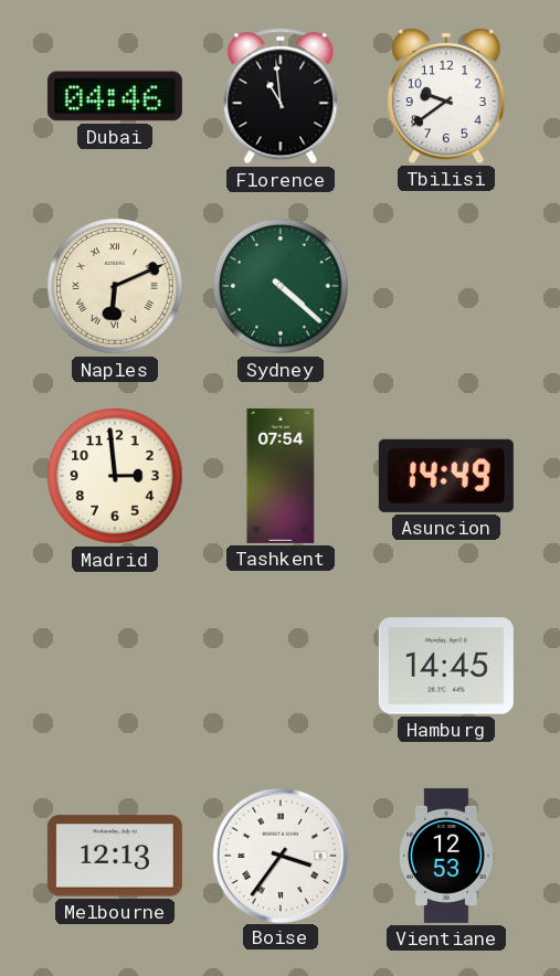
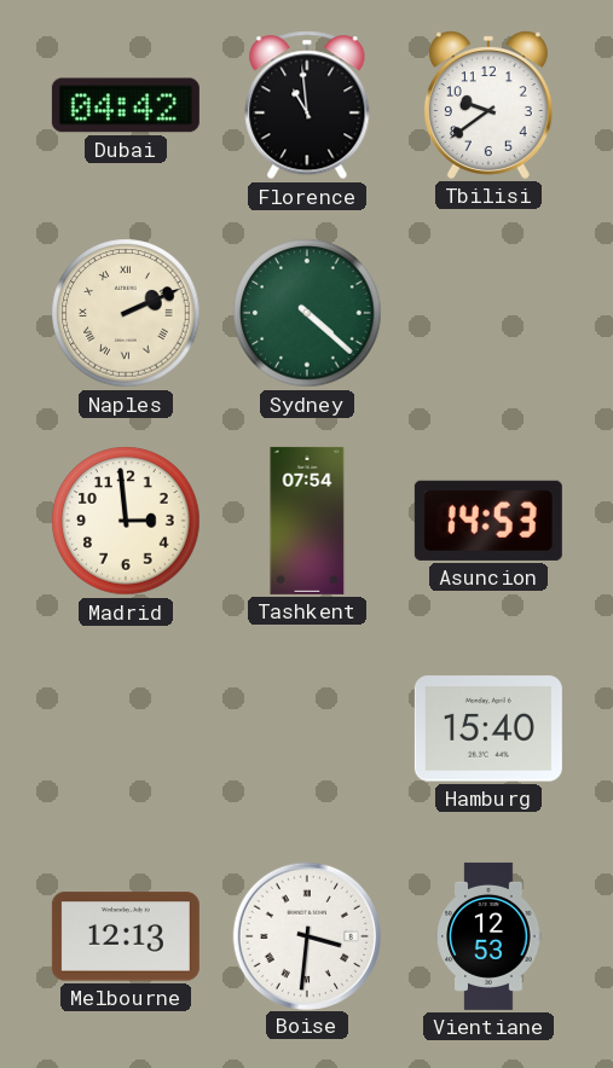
Dubai: 04:46 -> 04:42
Naples: 6:11 -> 2:11
Asuncion: 14:49 -> 14:53
Hamburg: 14:45 -> 15:40
Boise: 3:36 -> 3:31
